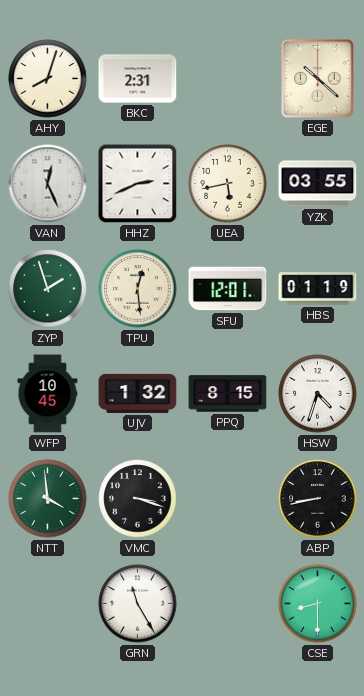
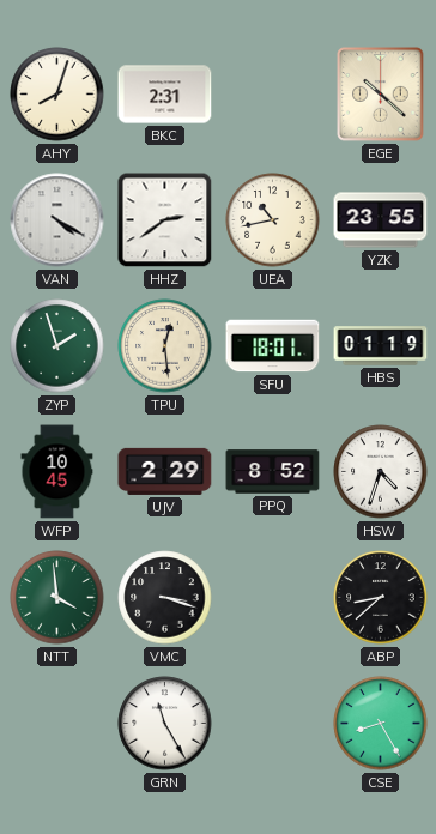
VAN: 12:26 -> 4:20
HHZ: 2:41 -> 2:39
UEA: 5:43 -> 10:43
YZK: 03:55 -> 23:55
SFU: 12:01 -> 18:01
UJV: 1:32 -> 2:29
PPQ: 8:15 -> 8:52
ABP: 8:43 -> 8:38
CSE: 8:30 -> 8:25
